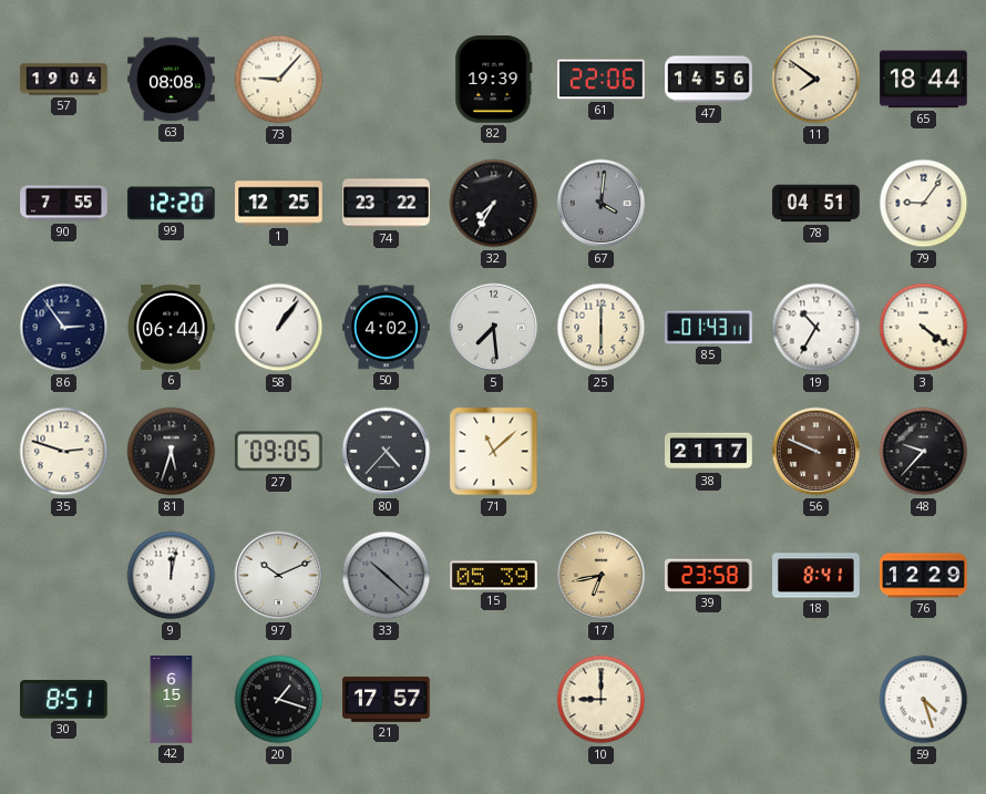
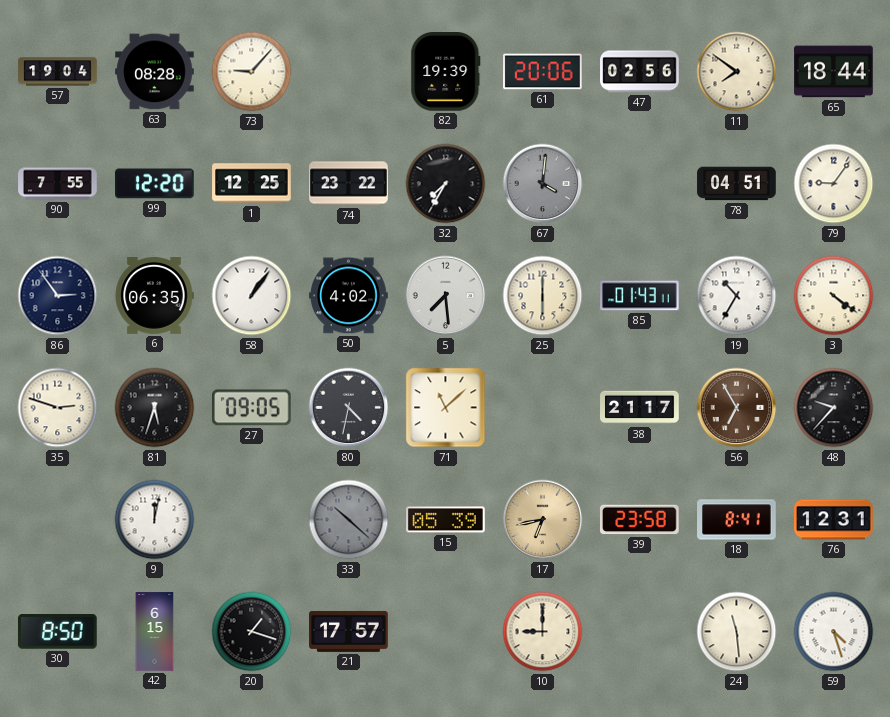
63: 08:08 -> 08:28
61: 22:06 -> 20:06
47: 14:56 -> 02:56
6: 06:44 -> 06:35
80: 4:37 -> 4:32
56: 9:49 -> 6:55
97: 10:11 -> none
76: 12:29 -> 12:31
30: 8:51 -> 8:50
24: none -> 11:29
